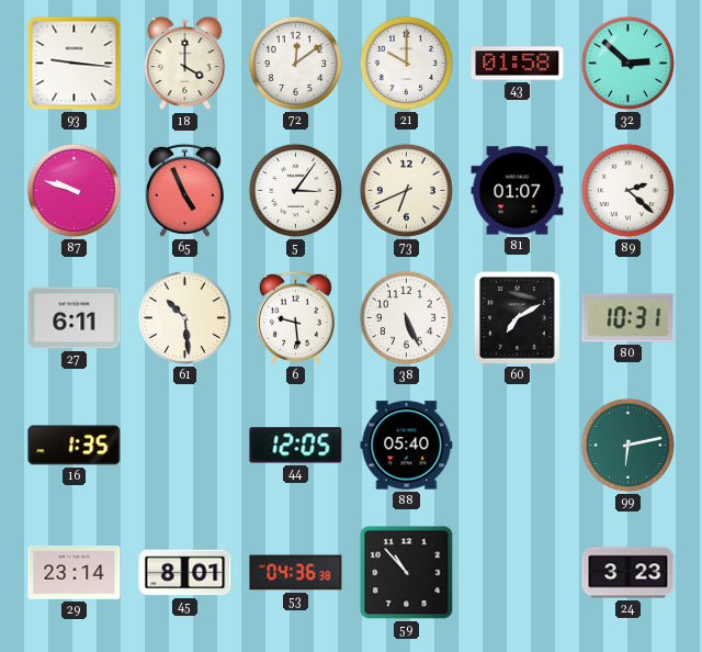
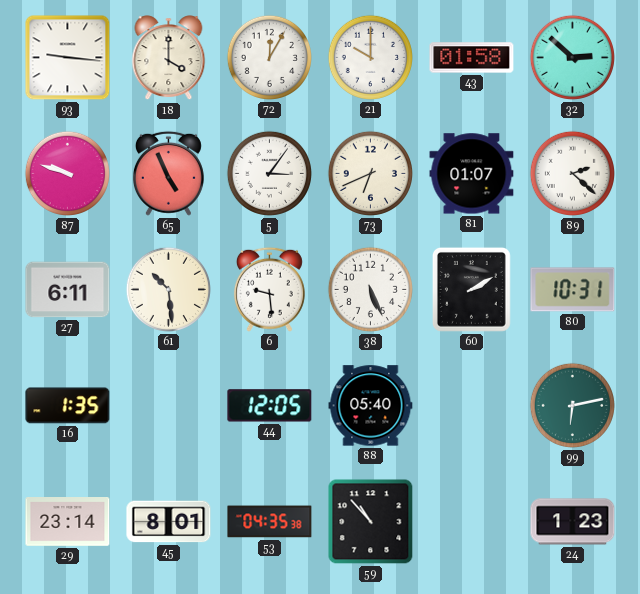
72: 12:09 -> 12:05
60: 7:10 -> 2:10
53: 04:36 -> 04:35
24: 3:23 -> 1:23
